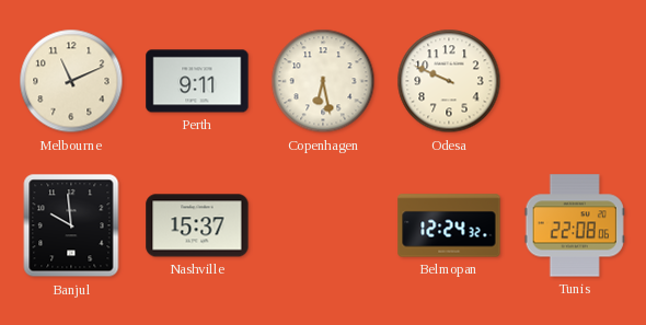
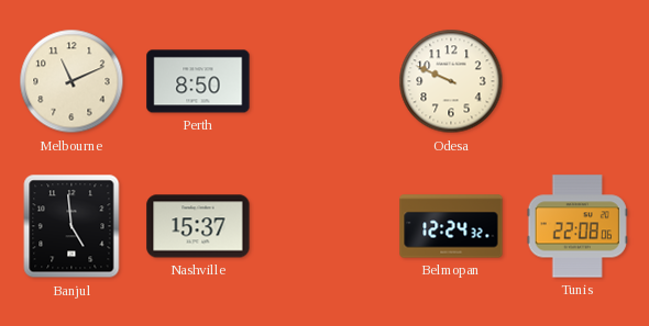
Perth: 9:11 -> 8:50
Copenhagen: 6:28 -> none
Banjul: 9:59 -> 4:59
